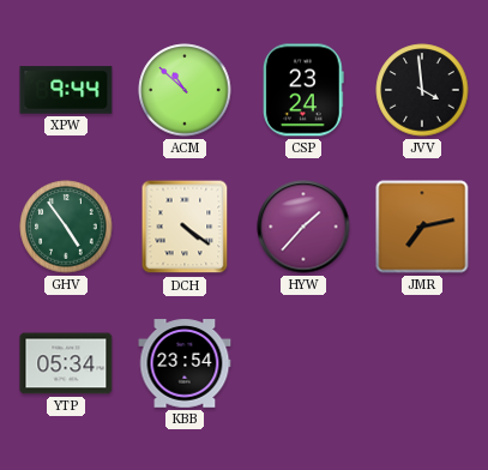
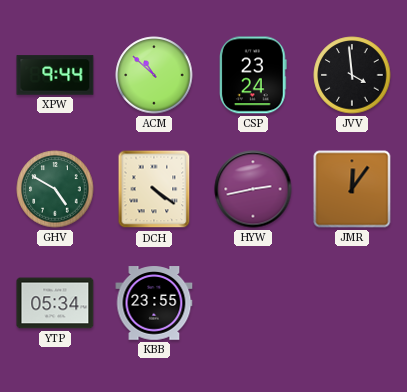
GHV: 4:54 -> 4:50
HYW: 1:37 -> 2:43
JMR: 7:13 -> 12:06
KBB: 23:54 -> 23:55
